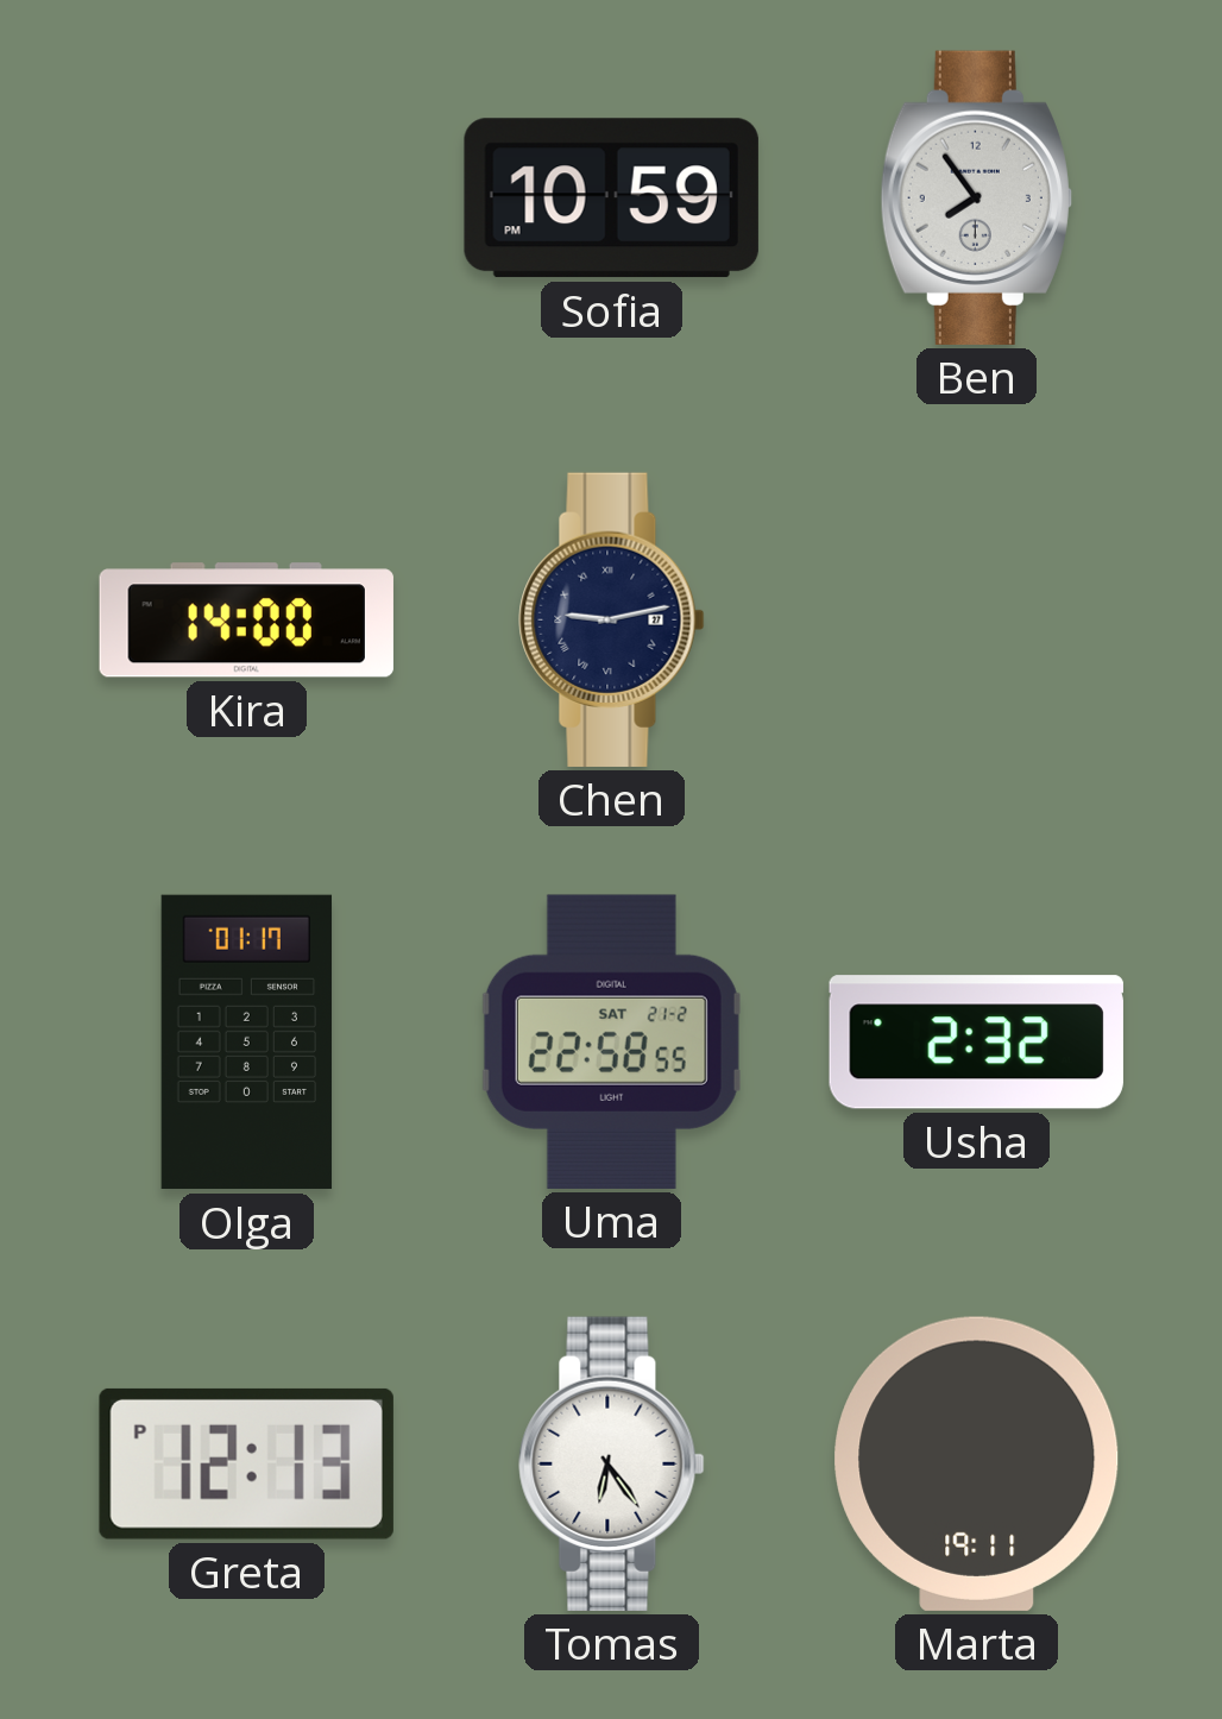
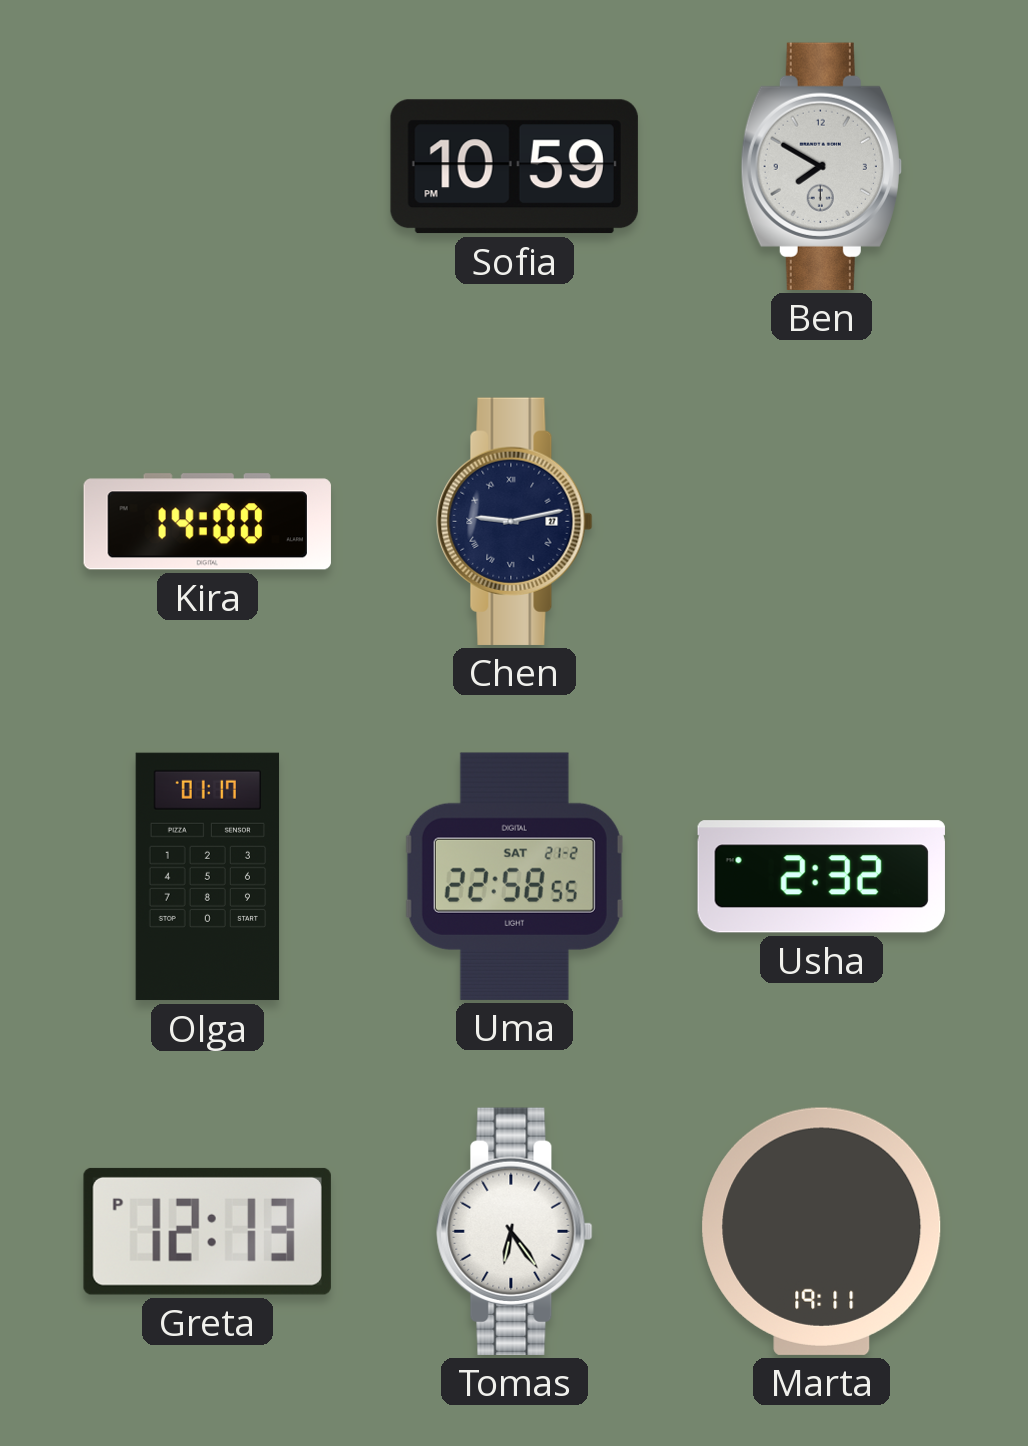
Ben: 7:54 -> 7:50
